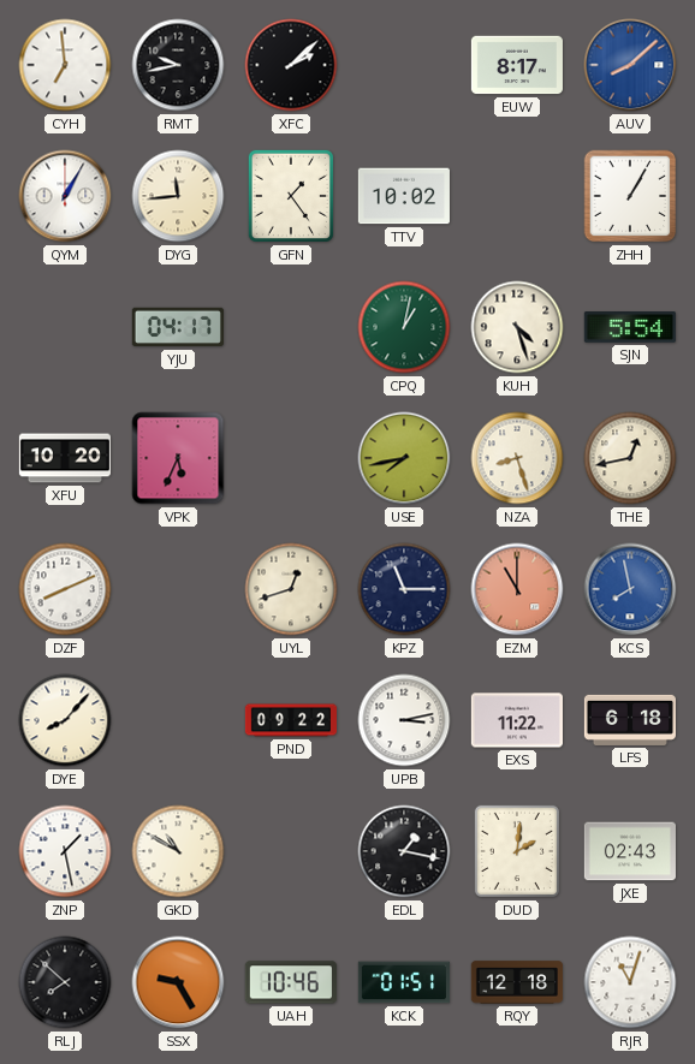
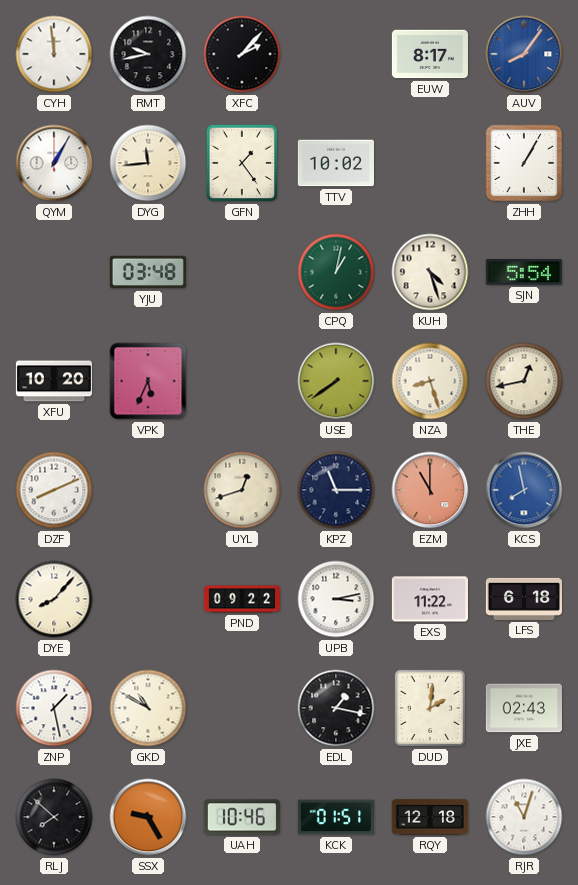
CYH: 6:59 -> 11:59
XFC: 2:08 -> 2:07
AUV: 8:08 -> 8:06
YJU: 04:17 -> 03:48
USE: 7:43 -> 7:39
